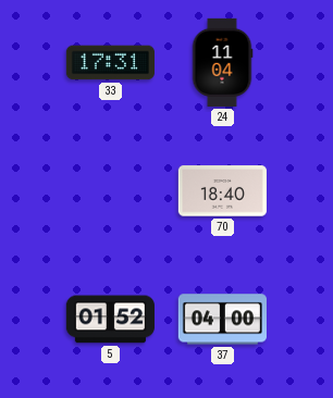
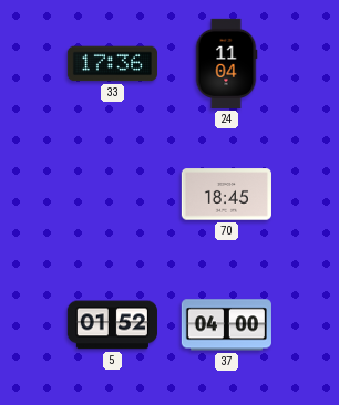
33: 17:31 -> 17:36
70: 18:40 -> 18:45
